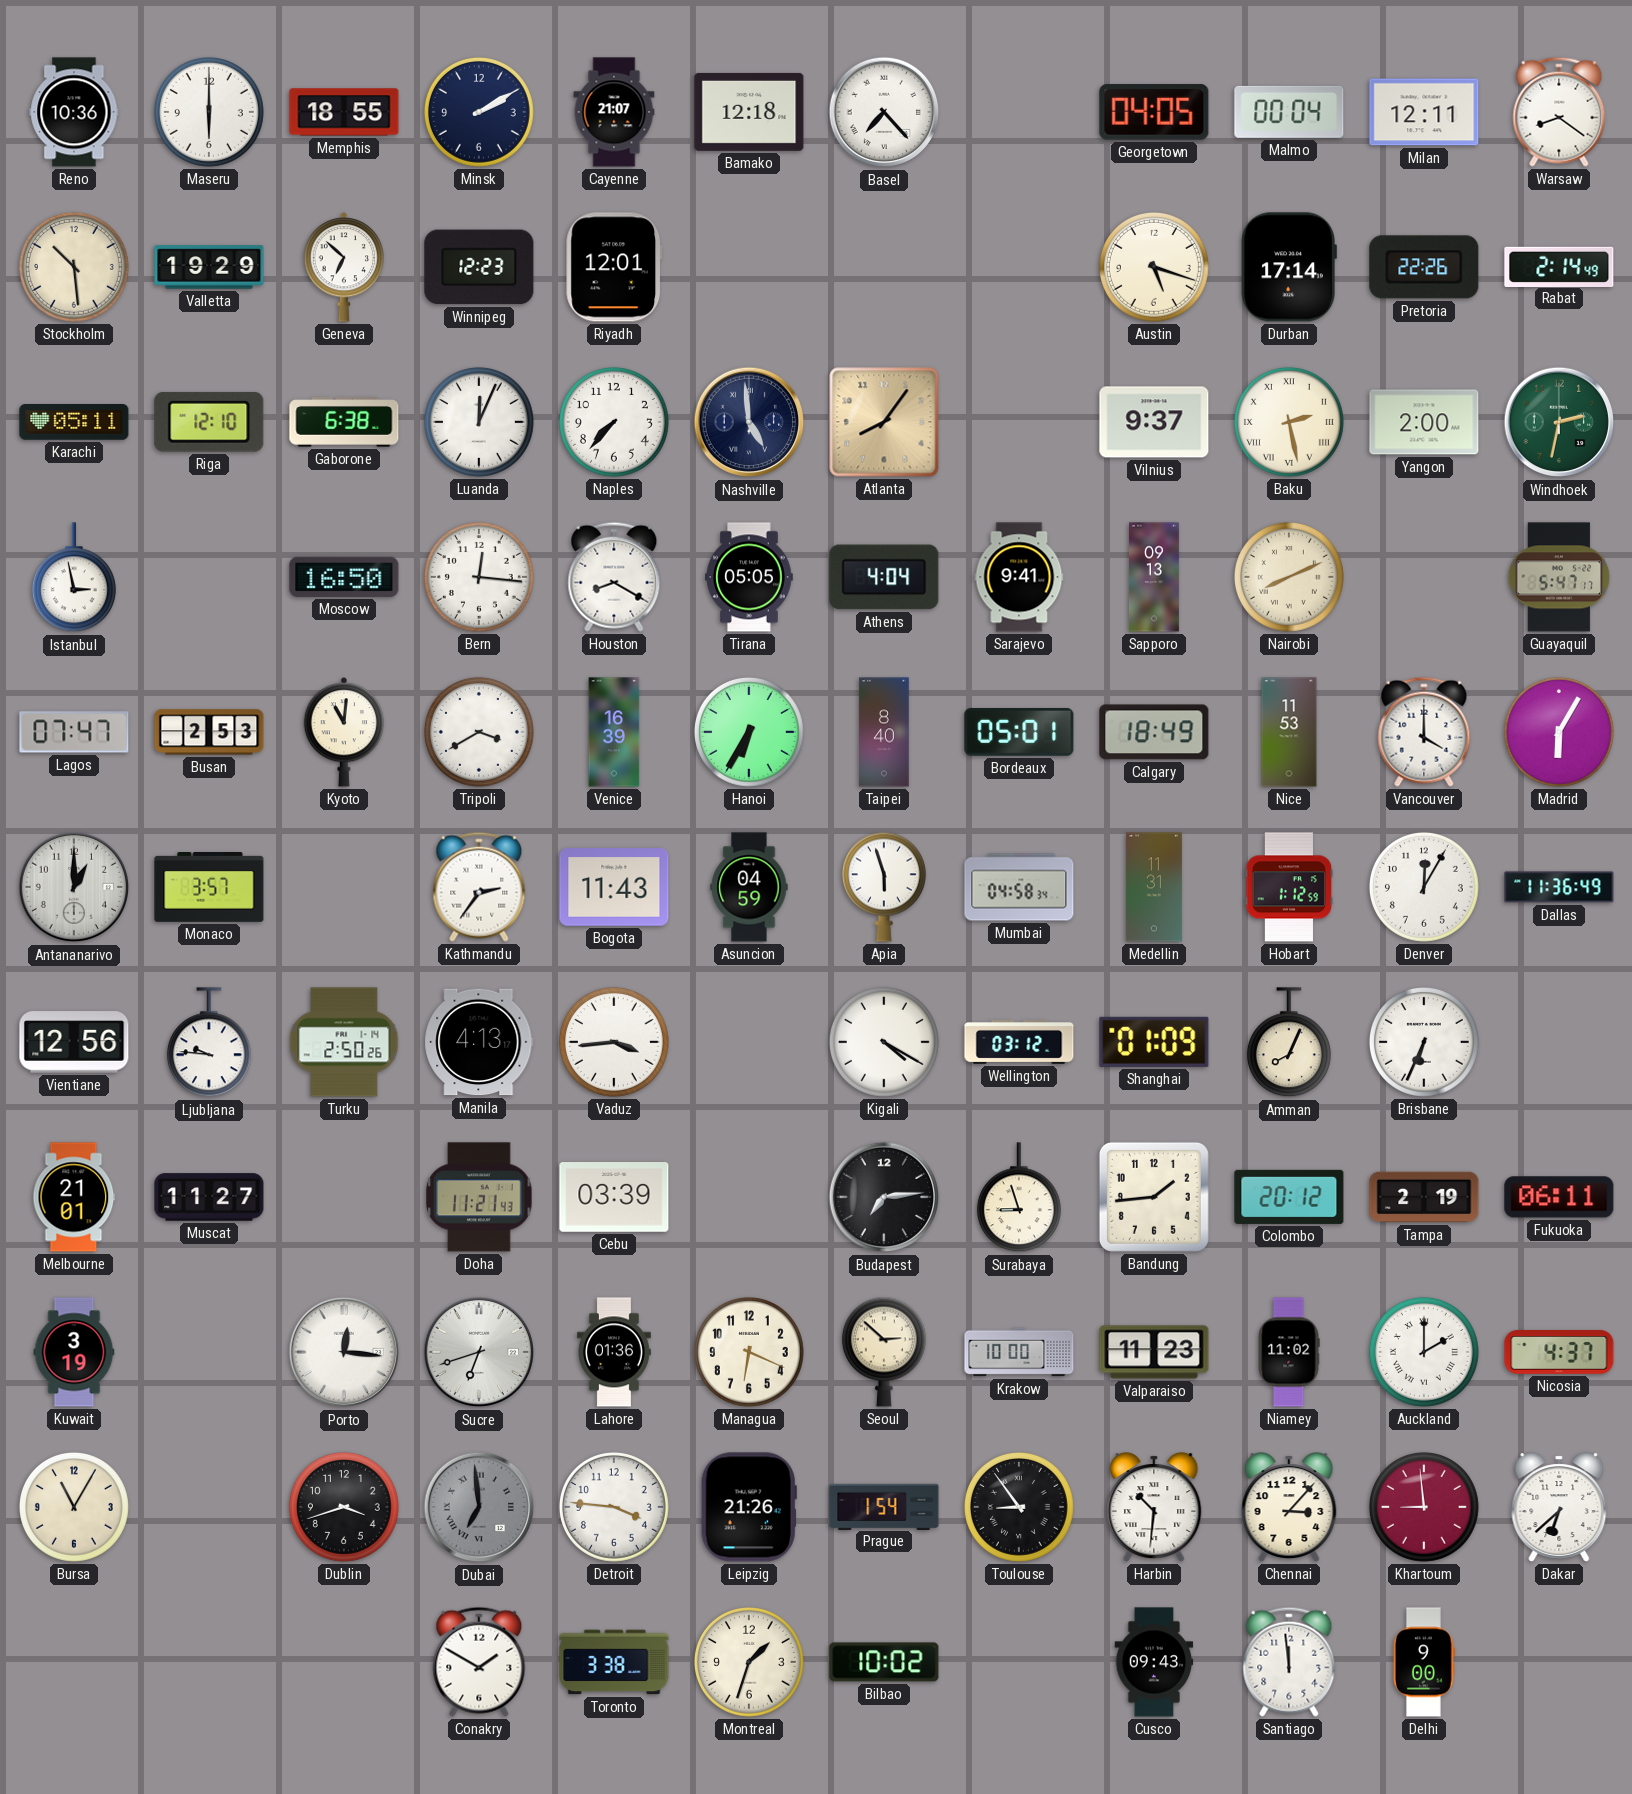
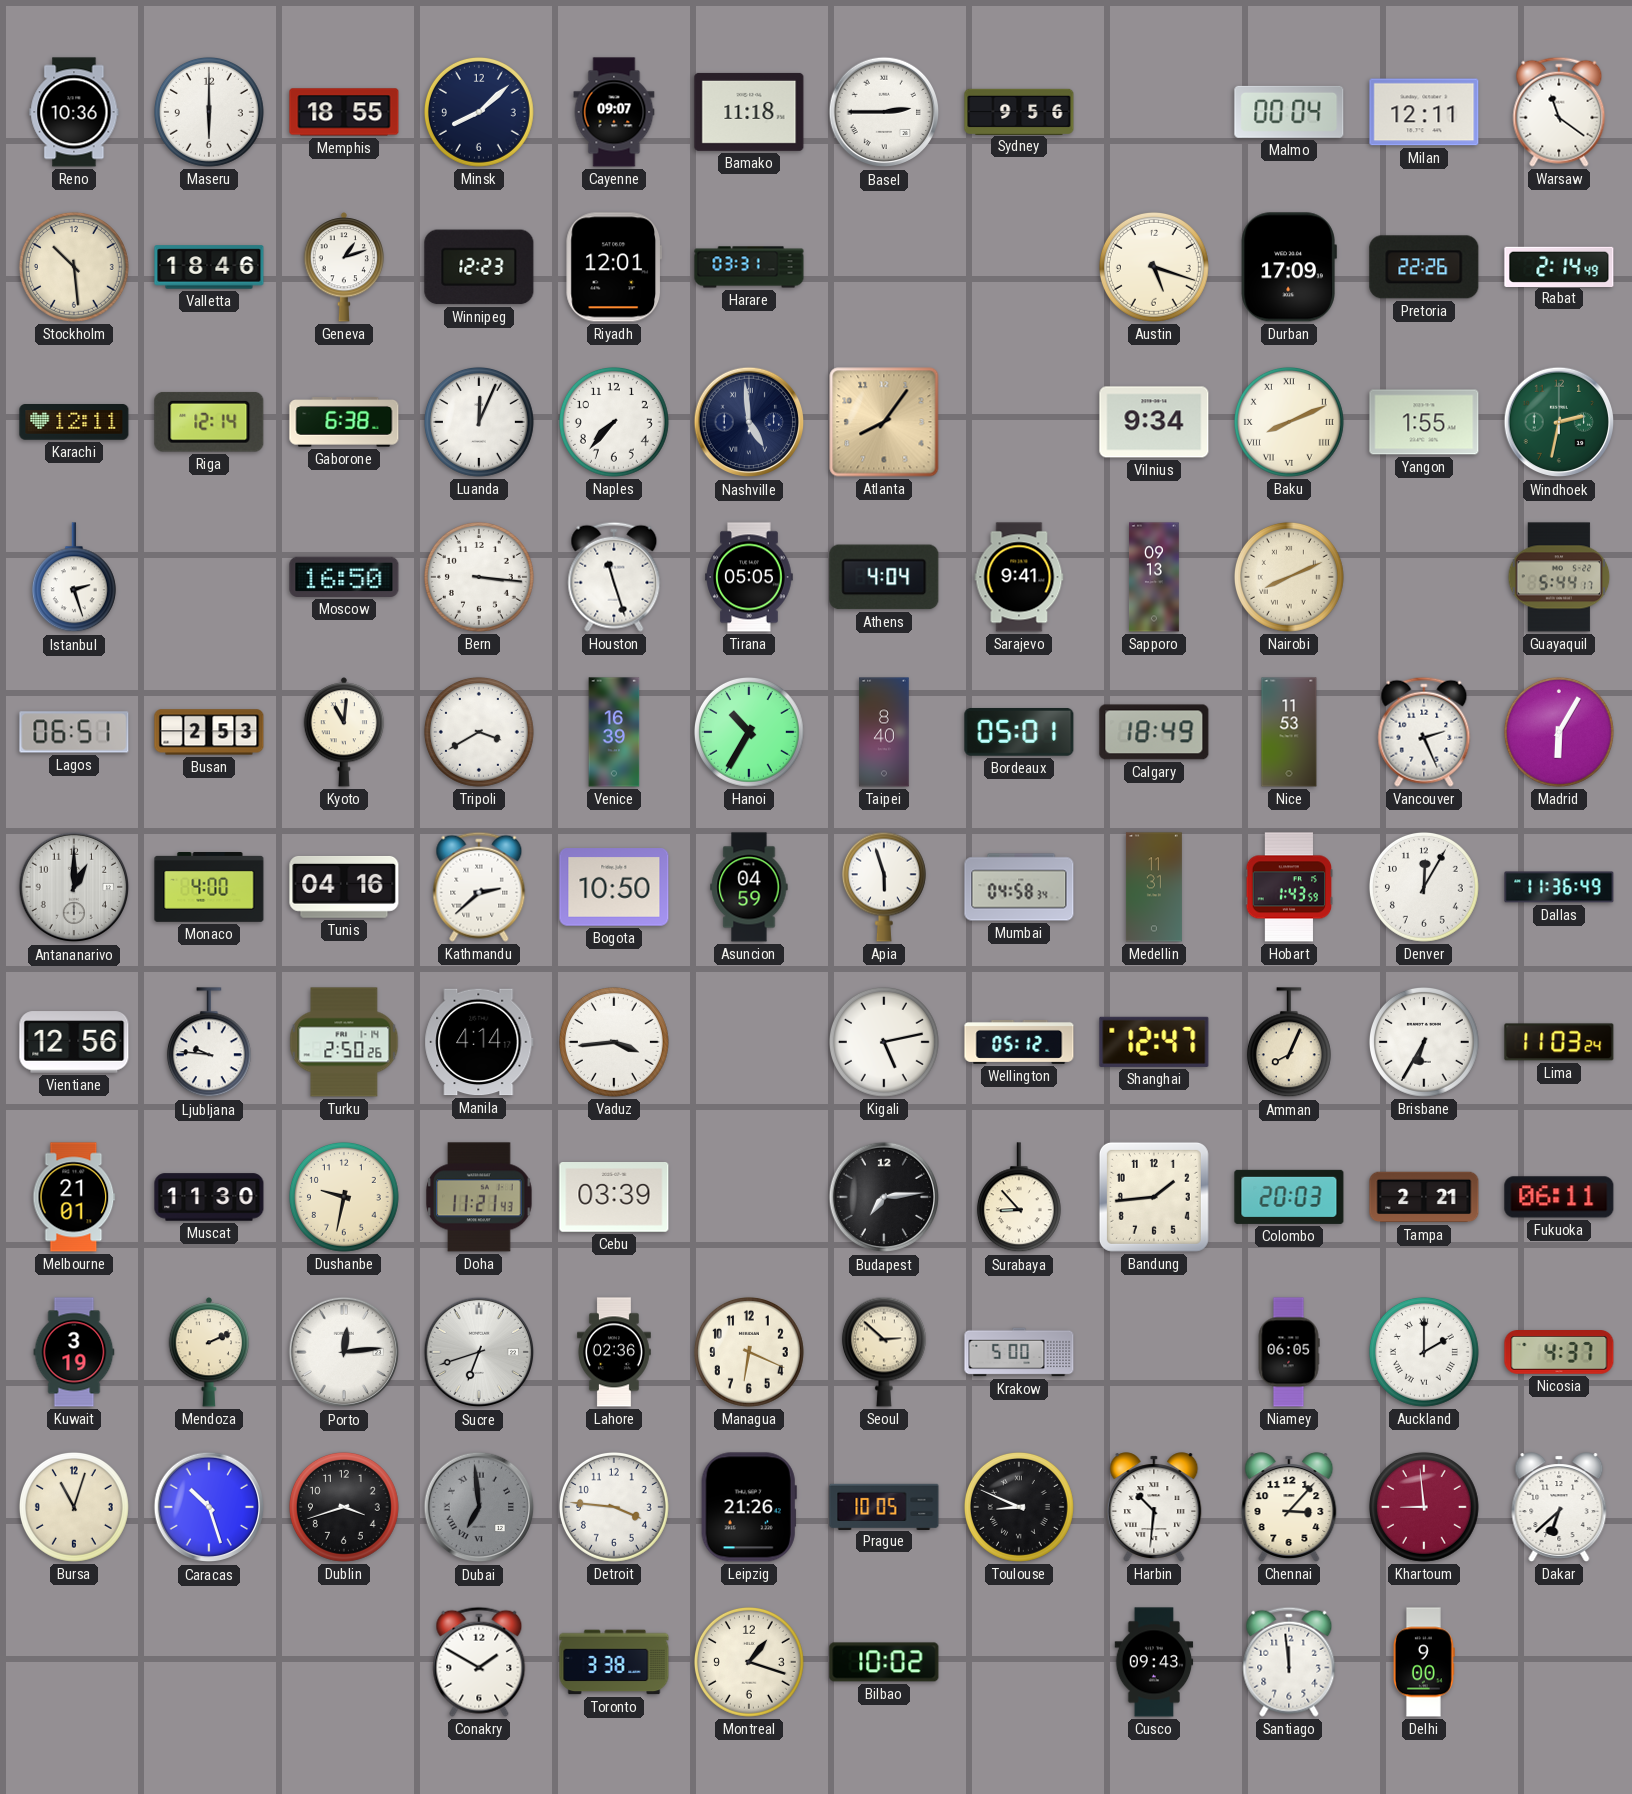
Minsk: 2:10 -> 8:08
Cayenne: 21:07 -> 09:07
Bamako: 12:18 -> 11:18
Basel: 7:23 -> 2:45
Sydney: none -> 9:56
Georgetown: 04:05 -> none
Warsaw: 8:21 -> 11:21
Valletta: 19:29 -> 18:46
Geneva: 6:52 -> 1:12
Harare: none -> 03:31
Durban: 17:14 -> 17:09
Karachi: 05:11 -> 12:11
Riga: 12:10 -> 12:14
Vilnius: 9:37 -> 9:34
Baku: 2:28 -> 8:11
Yangon: 2:00 -> 1:55
Istanbul: 2:58 -> 2:27
Bern: 12:16 -> 3:16
Houston: 8:20 -> 11:27
Guayaquil: 5:47 -> 5:44
Lagos: 07:47 -> 06:51
Hanoi: 6:35 -> 10:35
Vancouver: 4:00 -> 2:26
Monaco: 3:57 -> 4:00
Tunis: none -> 04:16
Kathmandu: 2:36 -> 2:38
Bogota: 11:43 -> 10:50
Hobart: 1:12 -> 1:43
Manila: 4:13 -> 4:14
Kigali: 4:20 -> 5:13
Wellington: 03:12 -> 05:12
Shanghai: 01:09 -> 12:47
Brisbane: 6:34 -> 6:35
Lima: none -> 11:03
Muscat: 11:27 -> 11:30
Dushanbe: none -> 9:32
Surabaya: 8:57 -> 8:53
Colombo: 20:12 -> 20:03
Tampa: 2:19 -> 2:21
Mendoza: none -> 2:11
Porto: 12:16 -> 12:14
Lahore: 01:36 -> 02:36
Krakow: 10:00 -> 5:00
Valparaiso: 11:23 -> none
Niamey: 11:02 -> 06:05
Bursa: 11:05 -> 11:03
Caracas: none -> 10:27
Prague: 1:54 -> 10:05
Toulouse: 8:54 -> 8:49
Montreal: 1:33 -> 1:18
